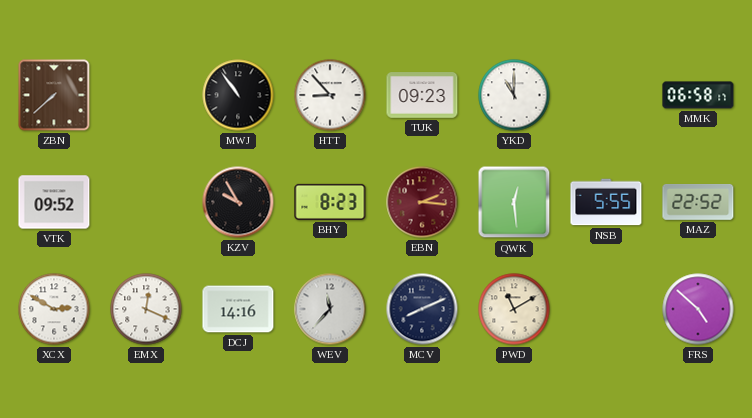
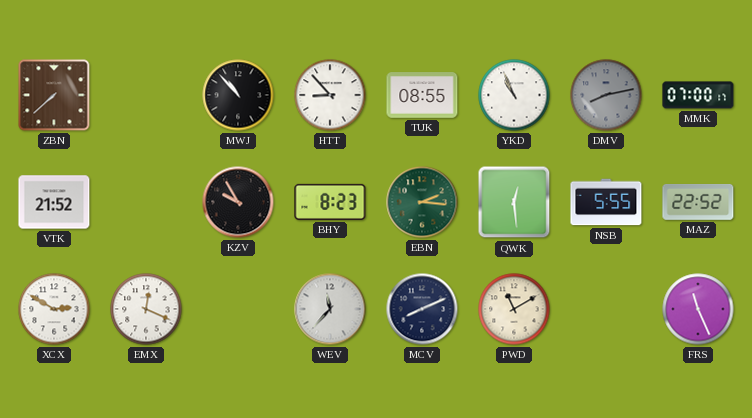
MWJ: 10:54 -> 10:53
TUK: 09:23 -> 08:55
YKD: 11:00 -> 10:56
DMV: none -> 8:13
MMK: 06:58 -> 07:00
VTK: 09:52 -> 21:52
EBN dial: burgundy -> green
DCJ: 14:16 -> none
FRS: 4:52 -> 11:26
